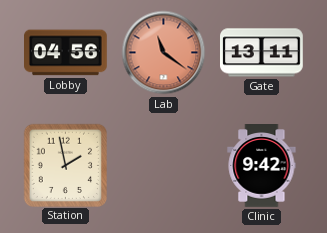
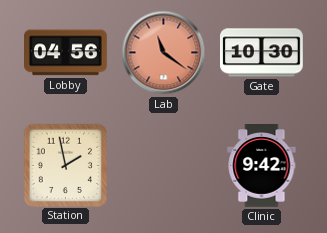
Gate: 13:11 -> 10:30
